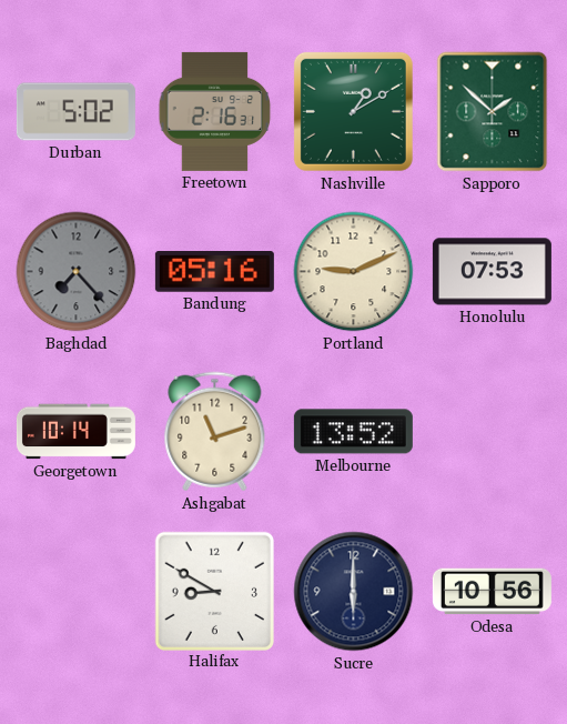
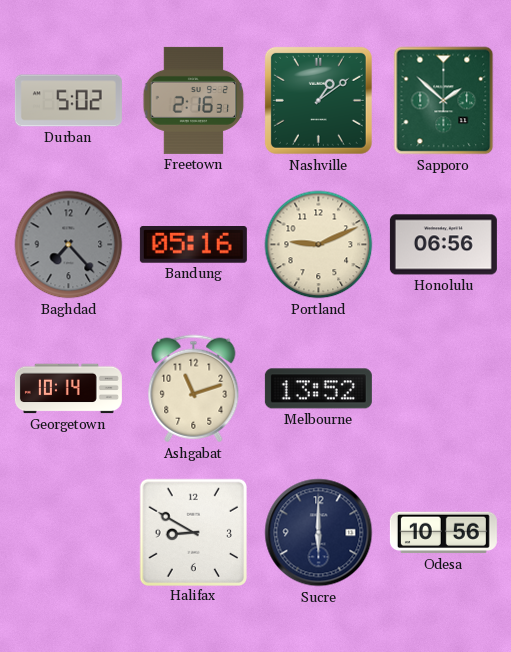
Nashville: 1:10 -> 1:09
Honolulu: 07:53 -> 06:56
